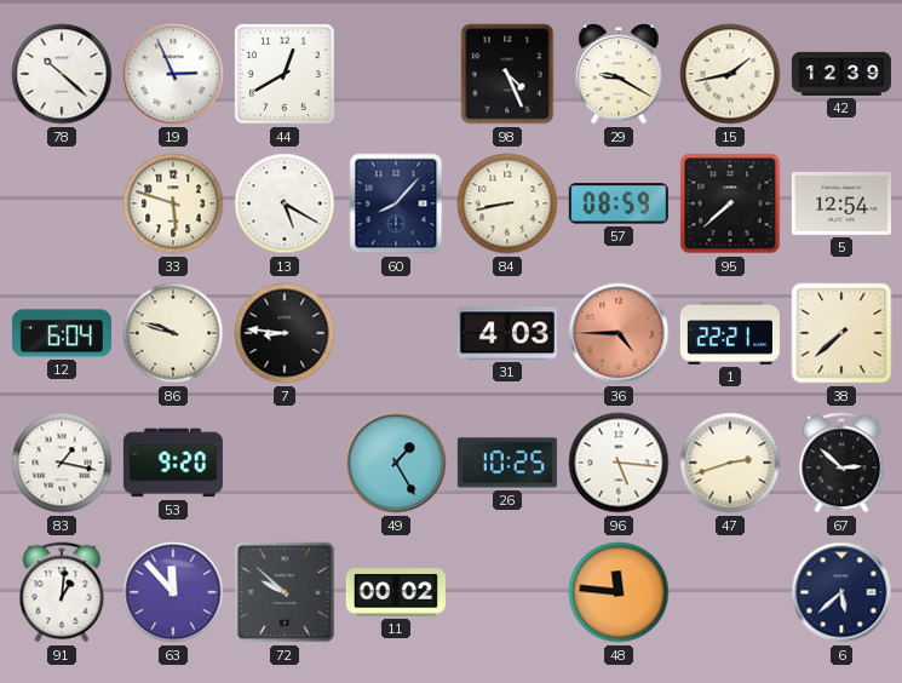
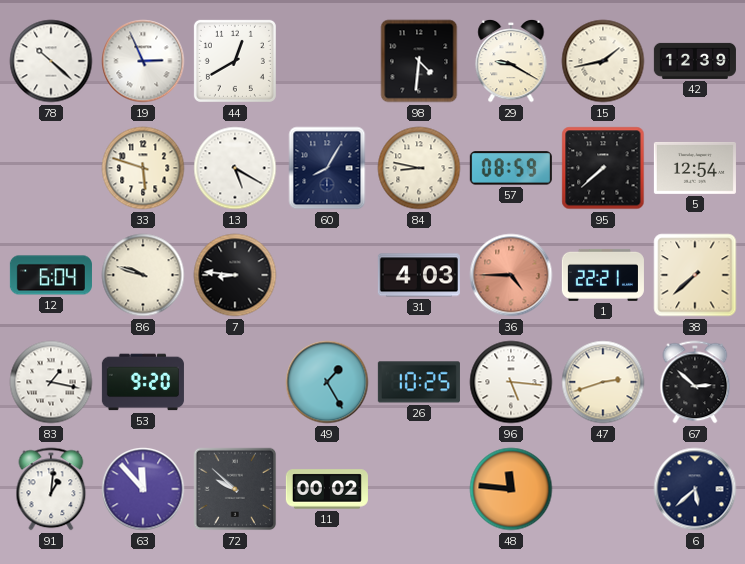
98: 4:26 -> 4:31
60: 8:07 -> 8:05
84: 8:43 -> 8:47
